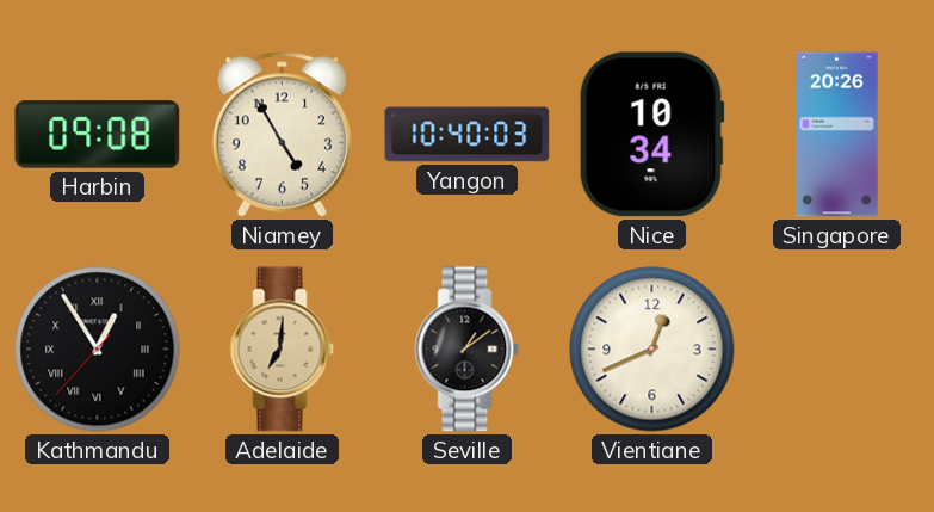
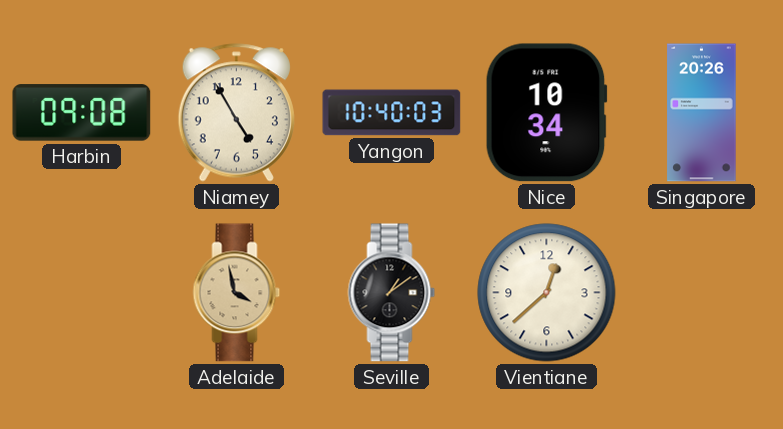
Kathmandu: 12:54 -> none
Adelaide: 7:01 -> 3:58
Vientiane: 12:41 -> 12:38
